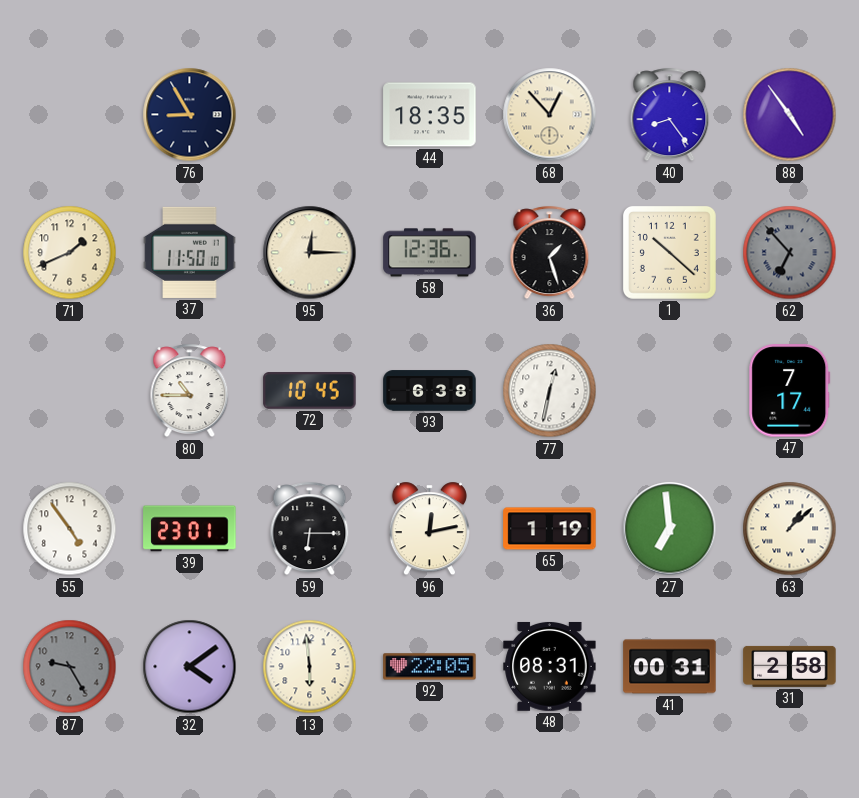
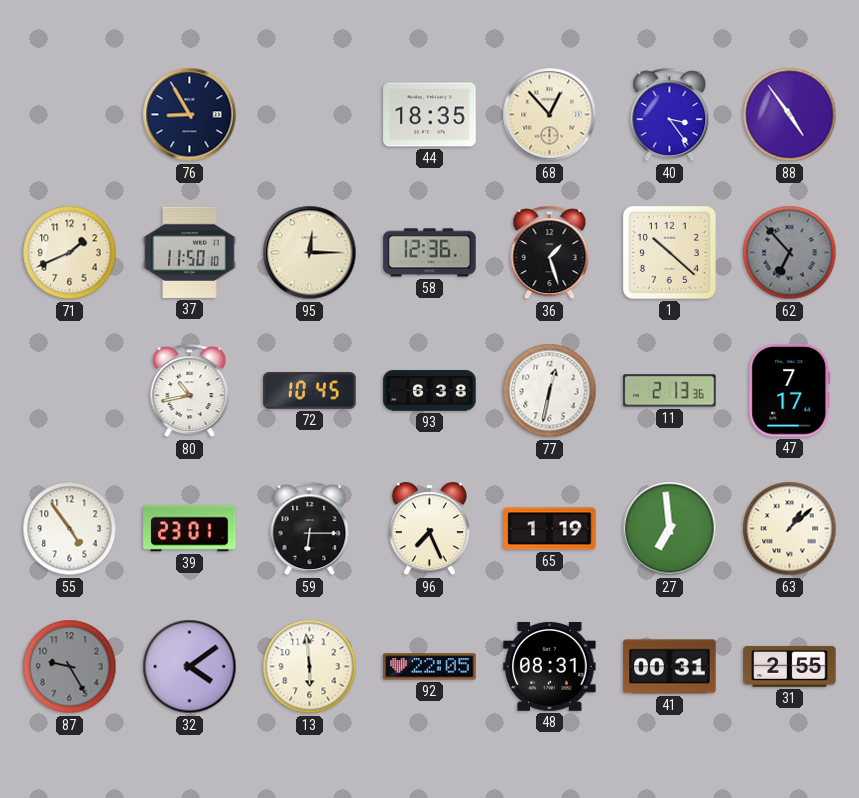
40: 8:24 -> 3:24
80: 10:45 -> 10:43
11: none -> 2:13
96: 12:13 -> 7:26
31: 2:58 -> 2:55
